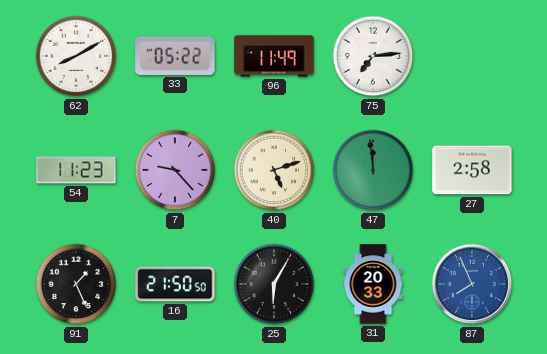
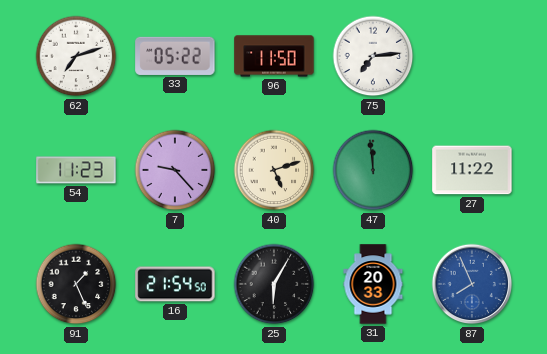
62: 8:10 -> 7:12
96: 11:49 -> 11:50
27: 2:58 -> 11:22
16: 21:50 -> 21:54
